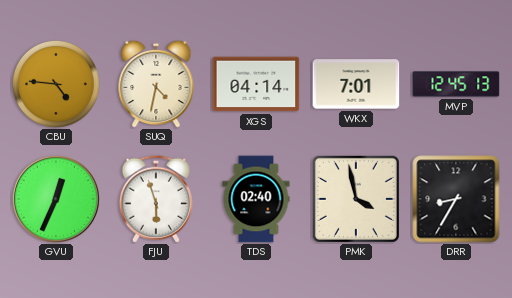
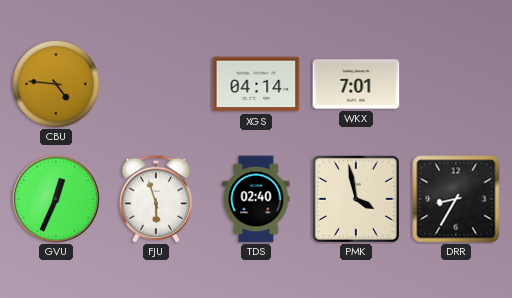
SUQ: 4:32 -> none
MVP: 12:45 -> none
